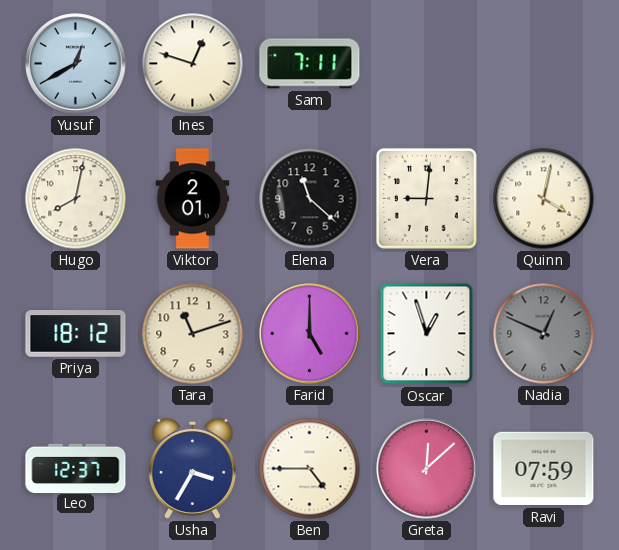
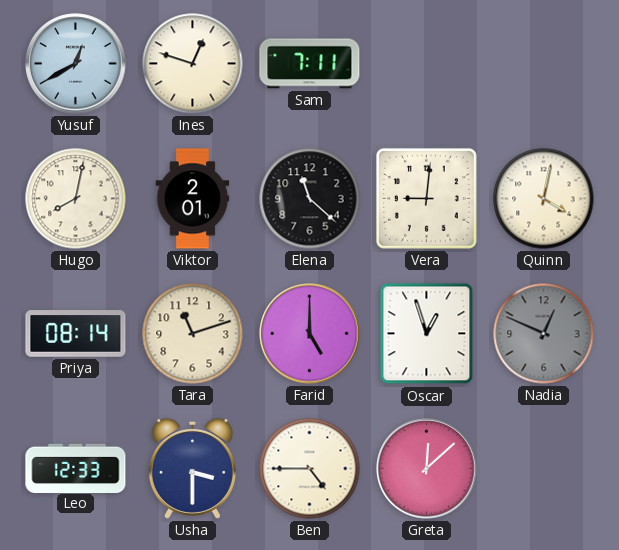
Priya: 18:12 -> 08:14
Leo: 12:37 -> 12:33
Usha: 3:35 -> 3:30
Ravi: 07:59 -> none
